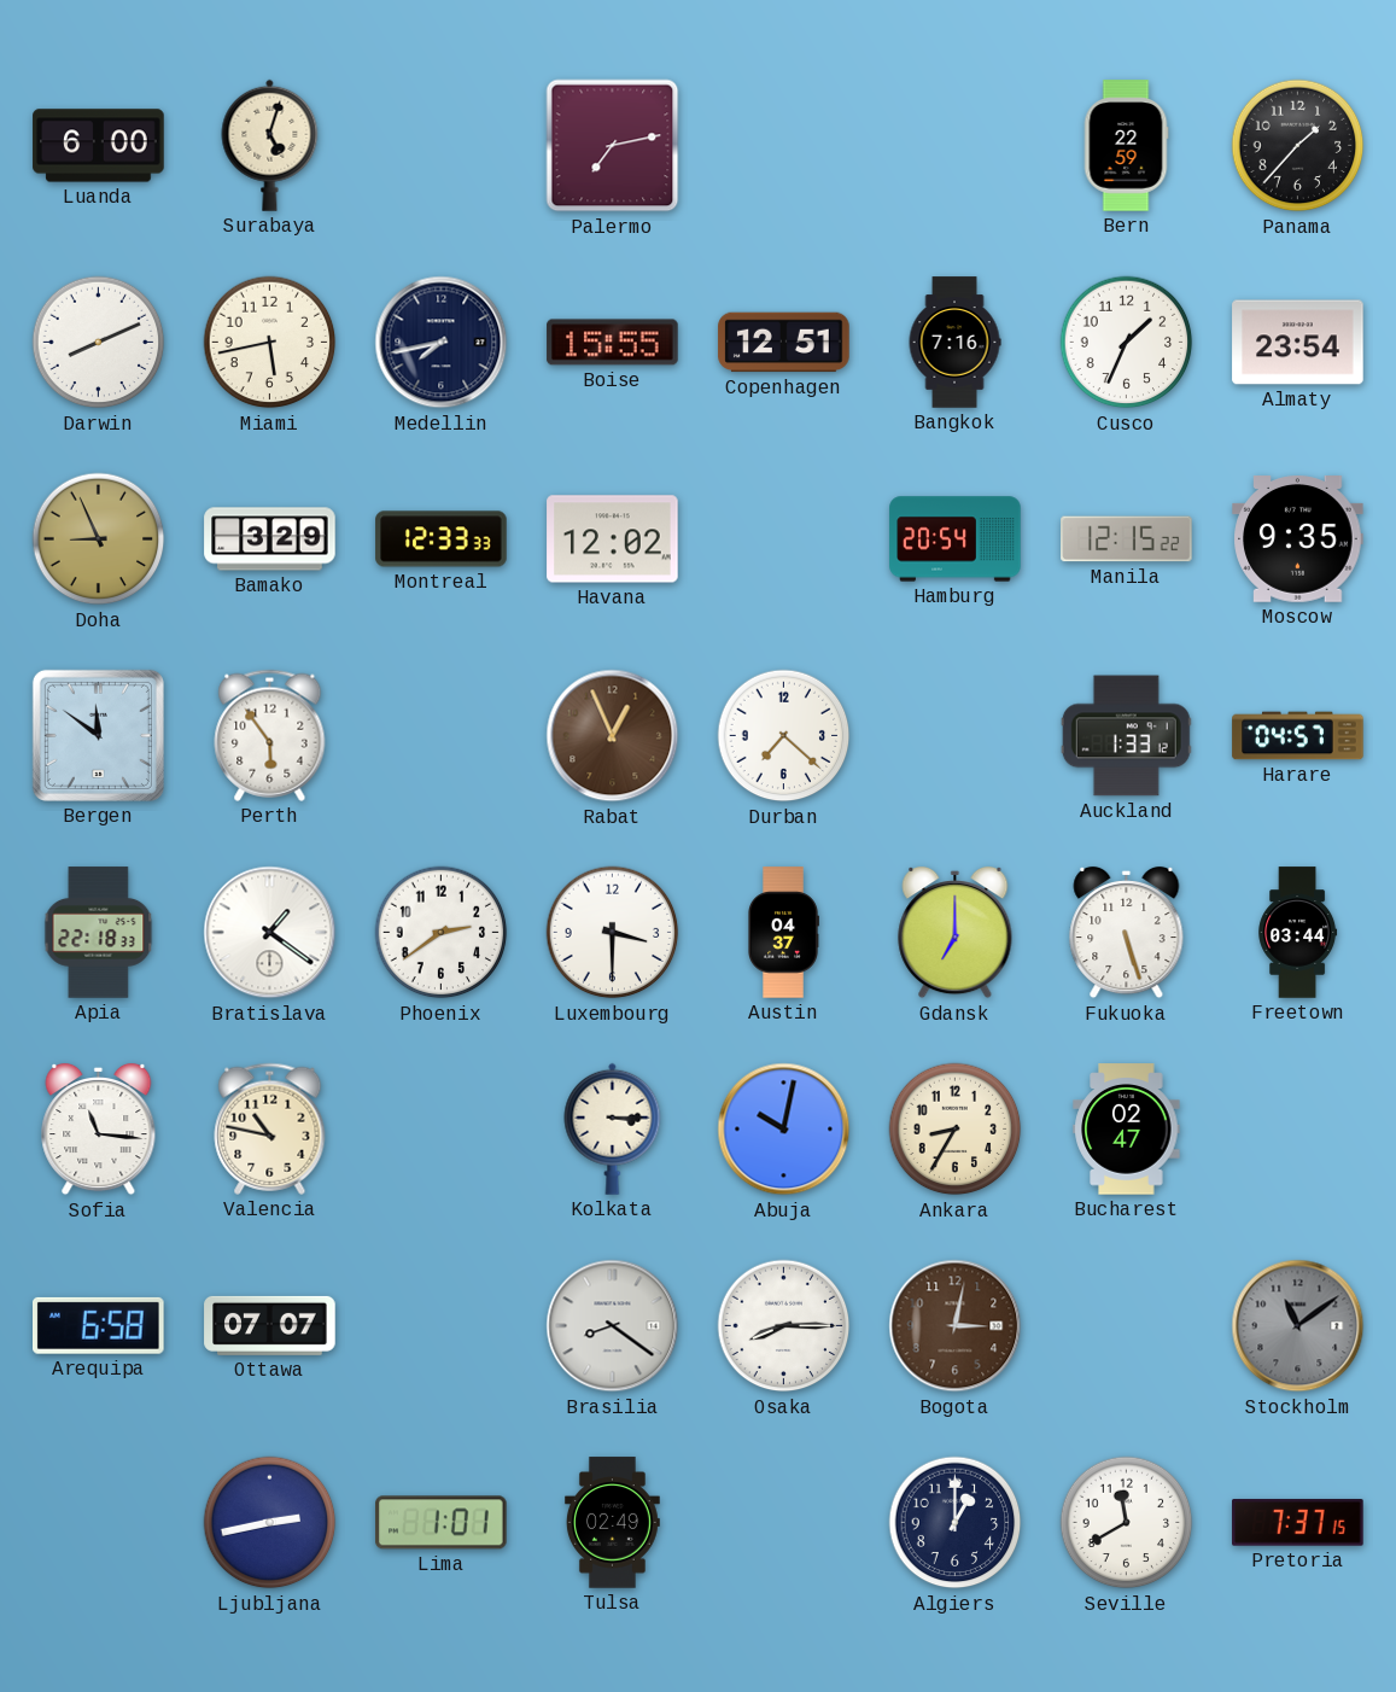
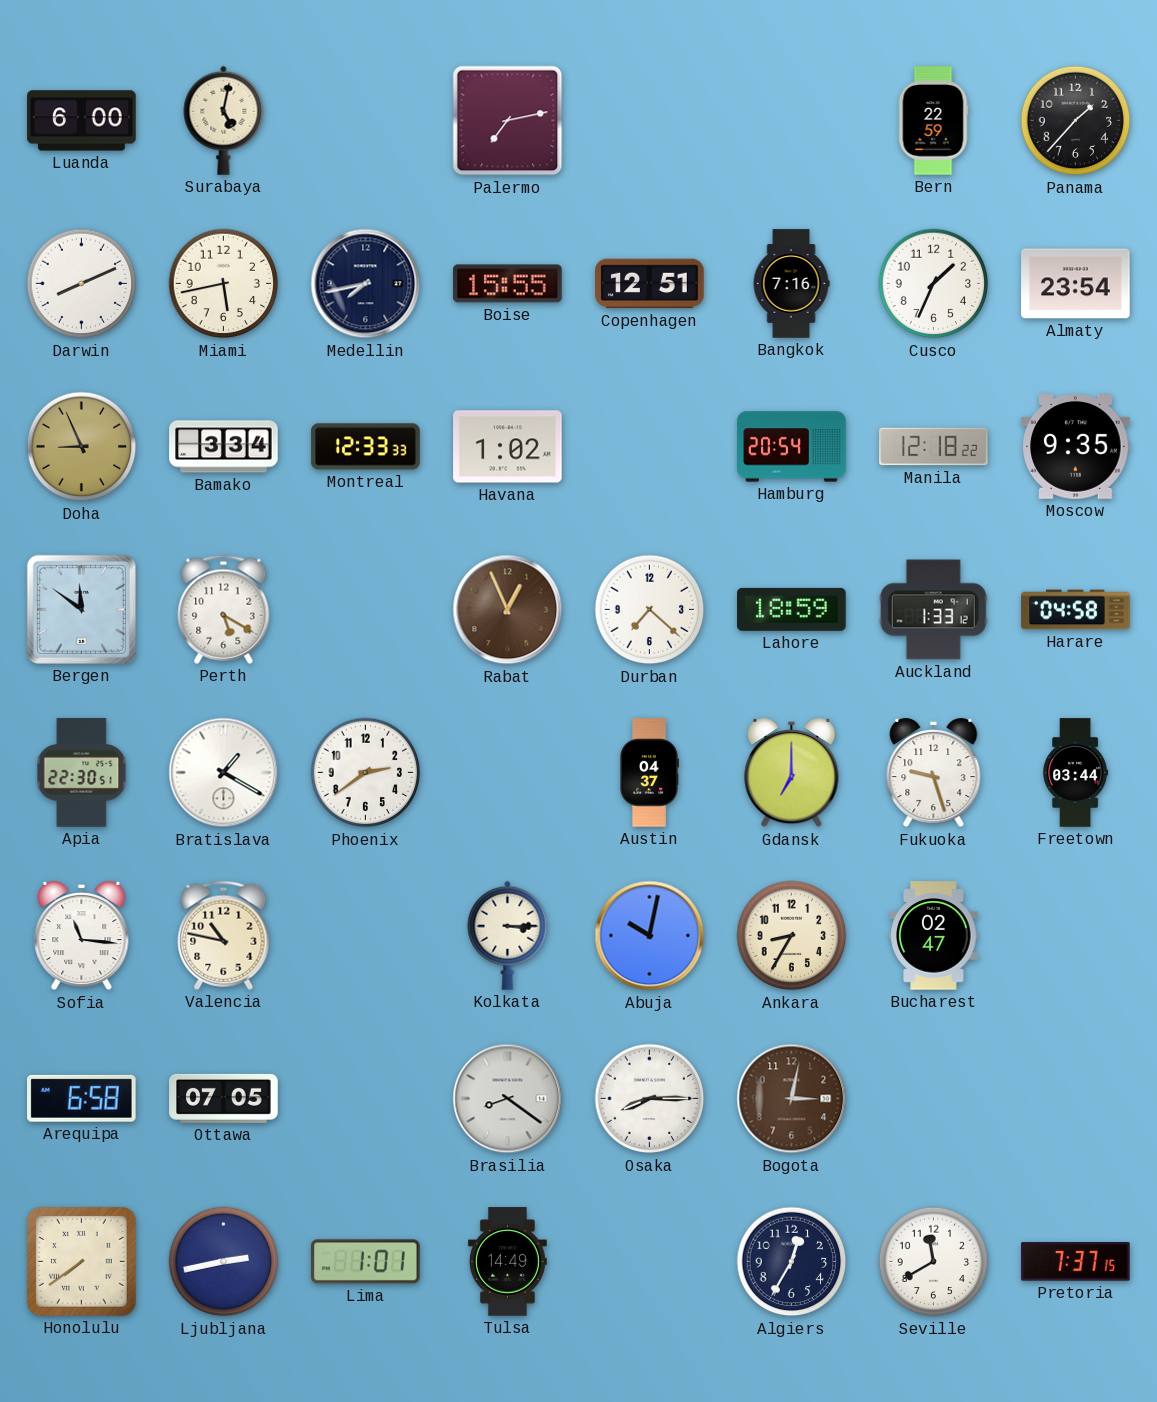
Surabaya: 5:03 -> 5:02
Bamako: 3:29 -> 3:34
Havana: 12:02 -> 1:02
Manila: 12:15 -> 12:18
Perth: 5:54 -> 5:20
Lahore: none -> 18:59
Harare: 04:57 -> 04:58
Apia: 22:18 -> 22:30
Bratislava: 1:21 -> 1:20
Luxembourg: 3:30 -> none
Fukuoka: 5:27 -> 9:27
Ottawa: 07:07 -> 07:05
Stockholm: 11:09 -> none
Honolulu: none -> 7:39
Tulsa: 02:49 -> 14:49
Algiers: 1:00 -> 12:35
